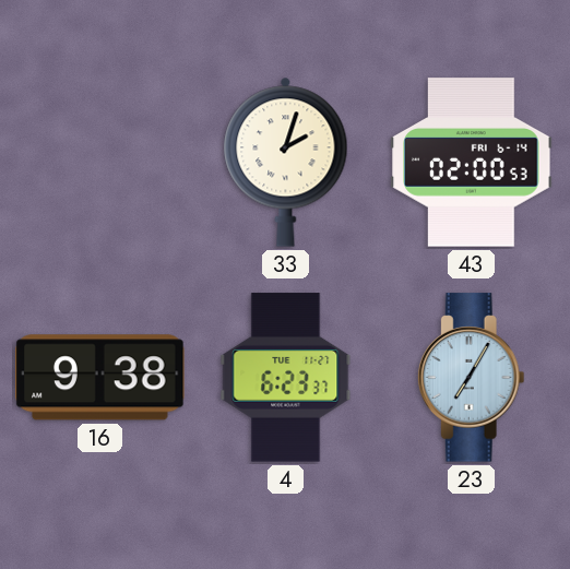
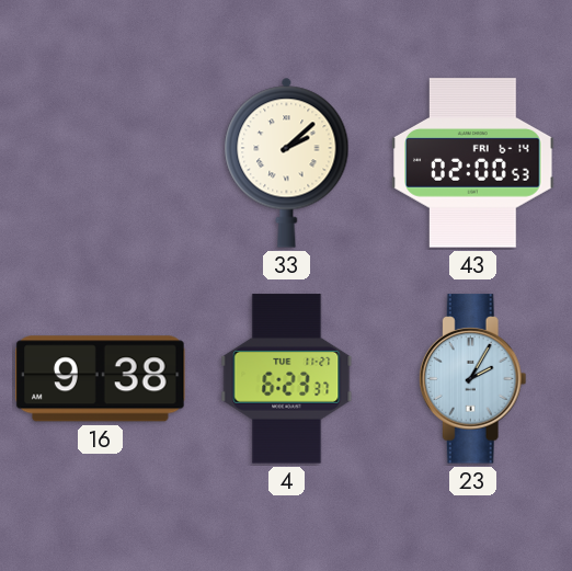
33: 2:03 -> 2:08
23: 7:05 -> 2:05
